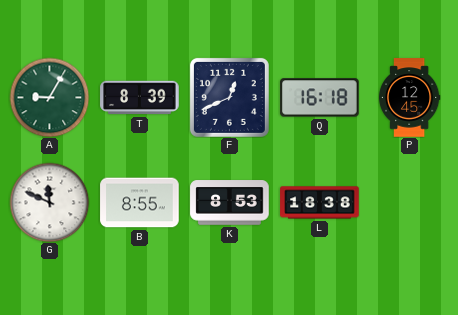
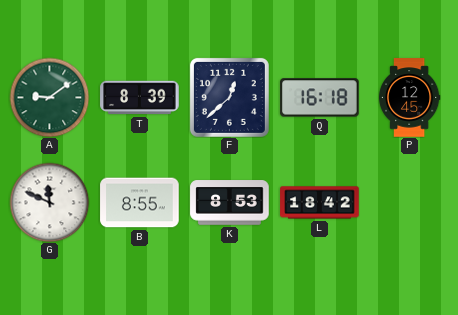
A: 9:05 -> 9:09
F: 12:41 -> 12:38
L: 18:38 -> 18:42
